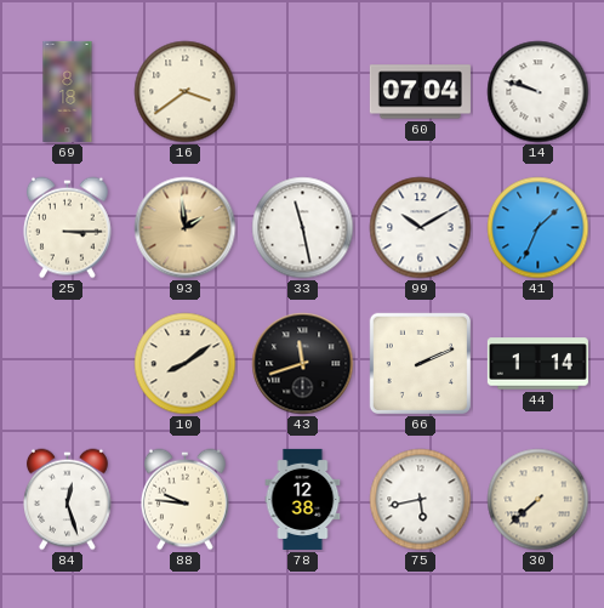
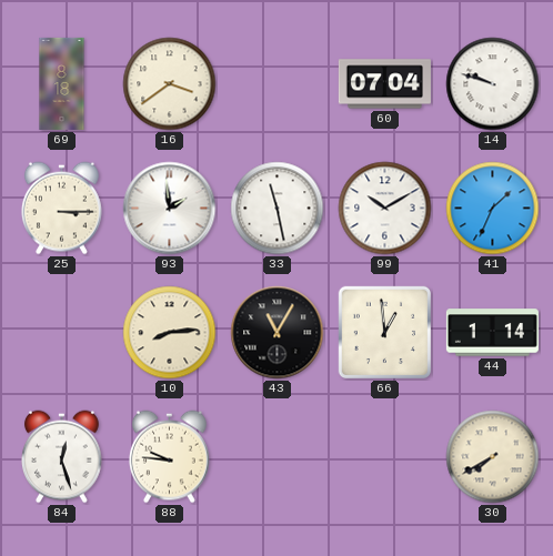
93 dial: champagne -> white
10: 8:09 -> 8:14
43: 11:42 -> 11:05
66: 2:11 -> 12:59
78: 12:38 -> none
75: 5:43 -> none
30: 7:38 -> 7:40
